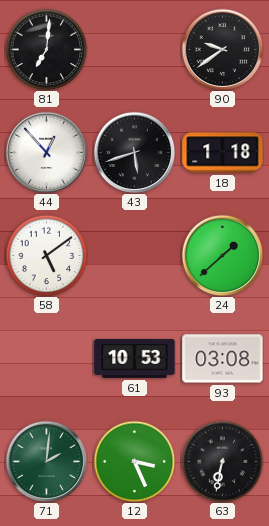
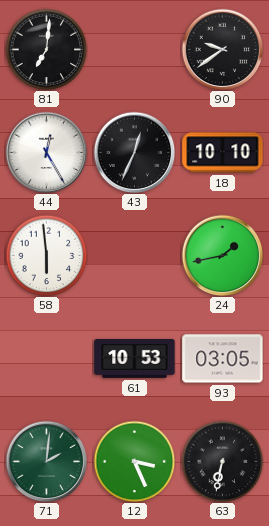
44: 12:53 -> 12:25
43: 5:42 -> 12:34
18: 1:18 -> 10:10
58: 5:09 -> 5:59
24: 1:38 -> 1:43
93: 03:08 -> 03:05
